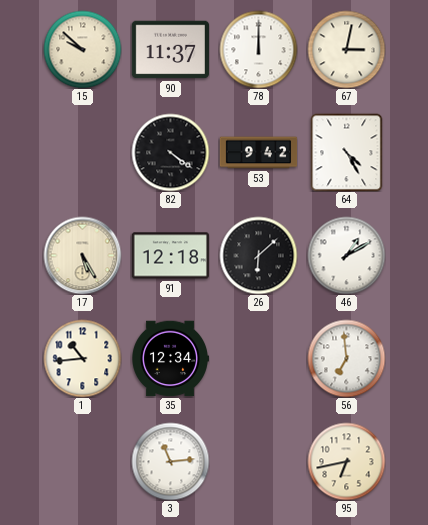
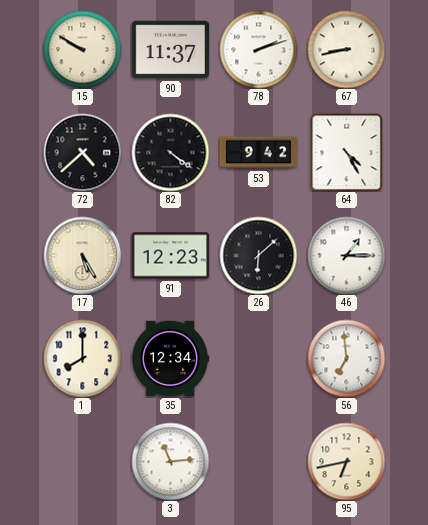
15: 9:52 -> 9:50
78: 12:00 -> 2:12
67: 3:02 -> 8:43
72: none -> 4:38
91: 12:18 -> 12:23
46: 1:10 -> 1:15
1: 10:44 -> 8:00
